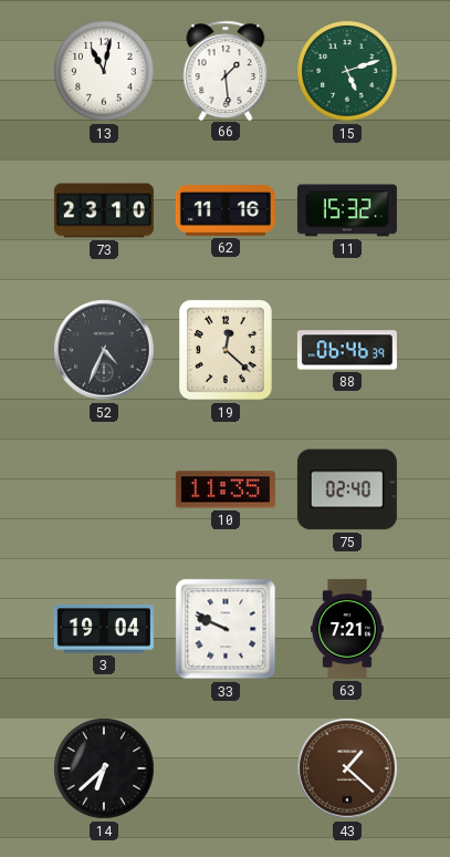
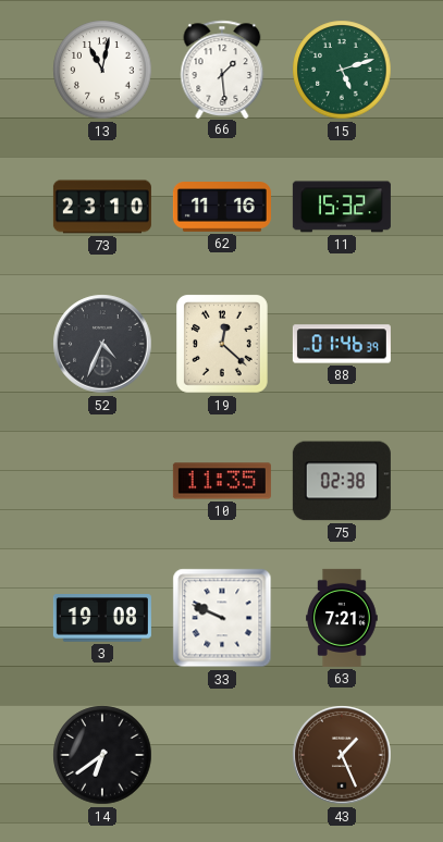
88: 06:46 -> 01:46
75: 02:40 -> 02:38
3: 19:04 -> 19:08
14: 6:38 -> 6:39
43: 1:22 -> 1:26
